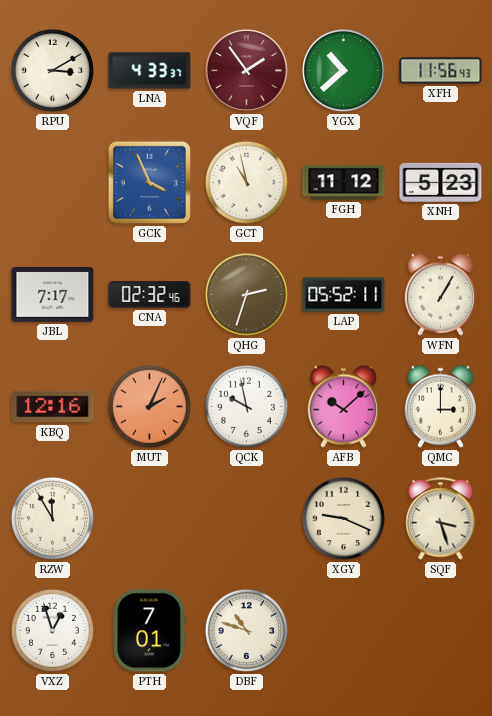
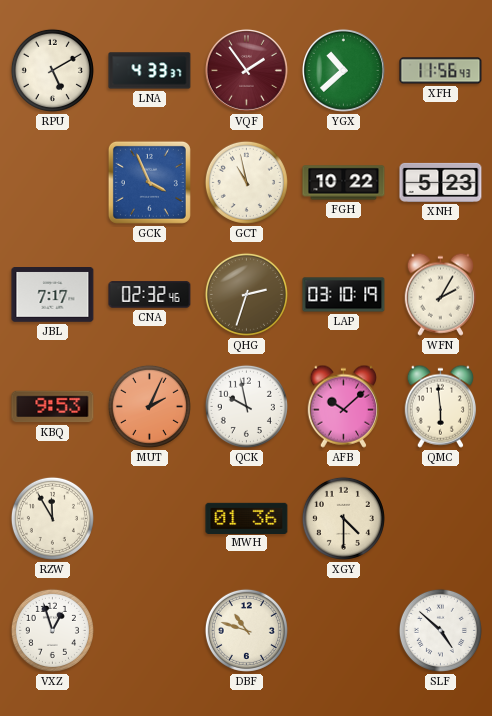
RPU: 3:10 -> 5:10
FGH: 11:12 -> 10:22
LAP: 05:52 -> 03:10
WFN: 1:05 -> 2:05
KBQ: 12:16 -> 9:53
QMC: 3:00 -> 5:59
MWH: none -> 01:36
XGY: 9:19 -> 4:30
SQF: 3:27 -> none
PTH: 7:01 -> none
SLF: none -> 4:52
